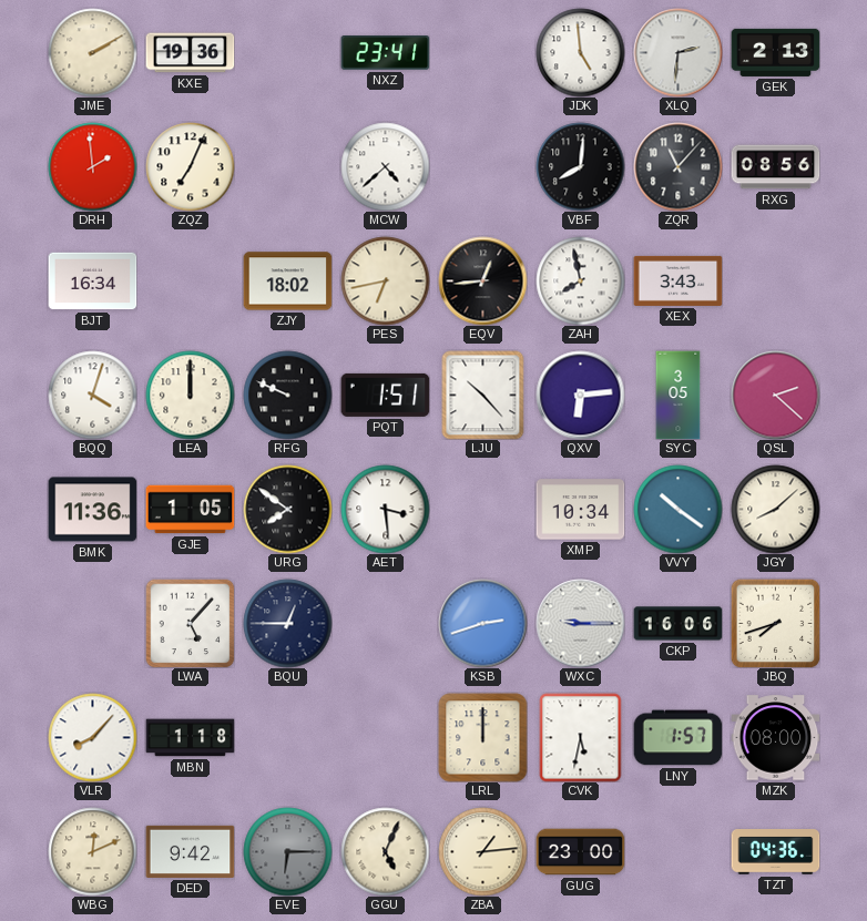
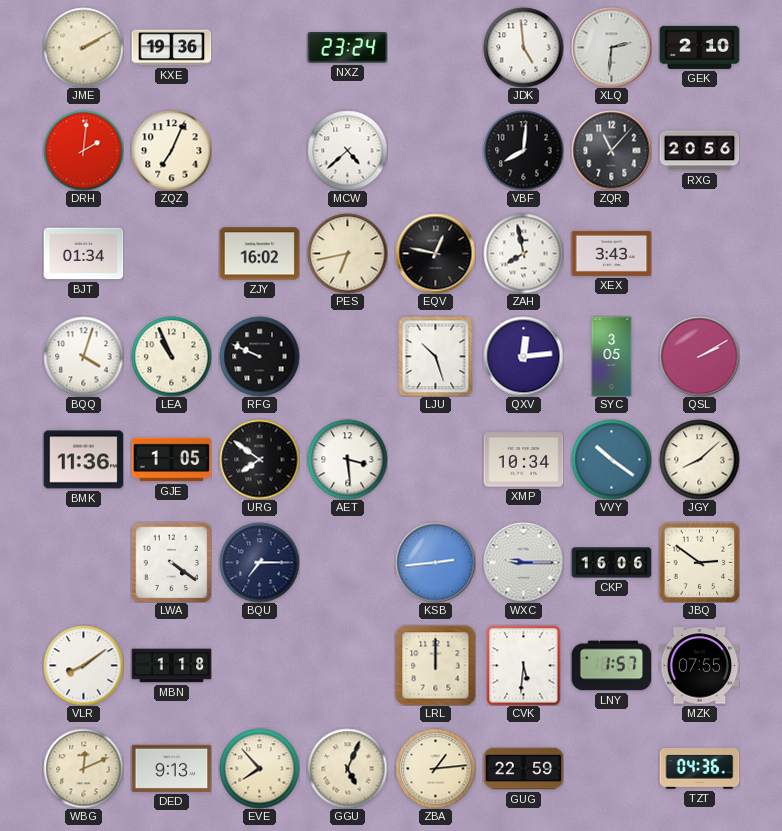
NXZ: 23:41 -> 23:24
GEK: 2:13 -> 2:10
DRH: 1:59 -> 2:01
RXG: 08:56 -> 20:56
BJT: 16:34 -> 01:34
ZJY: 18:02 -> 16:02
EQV: 12:44 -> 12:47
LEA: 12:00 -> 10:56
PQT: 1:51 -> none
LJU: 10:23 -> 10:27
QXV: 6:14 -> 12:14
QSL: 2:22 -> 2:10
LWA: 5:07 -> 4:21
BQU: 12:45 -> 7:15
KSB: 2:42 -> 2:44
JBQ: 7:42 -> 2:51
VLR: 8:07 -> 8:09
CVK: 5:32 -> 5:31
MZK: 08:00 -> 07:55
DED: 9:42 -> 9:13
EVE: 6:15 -> 7:53
EVE dial: grey -> cream
GUG: 23:00 -> 22:59
